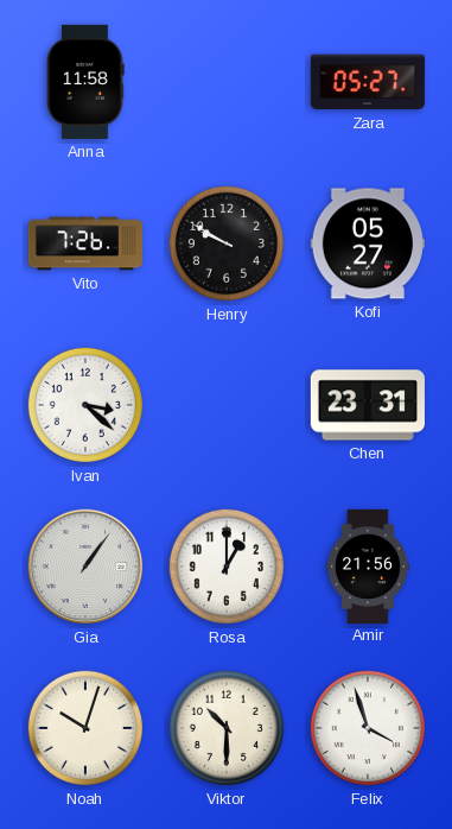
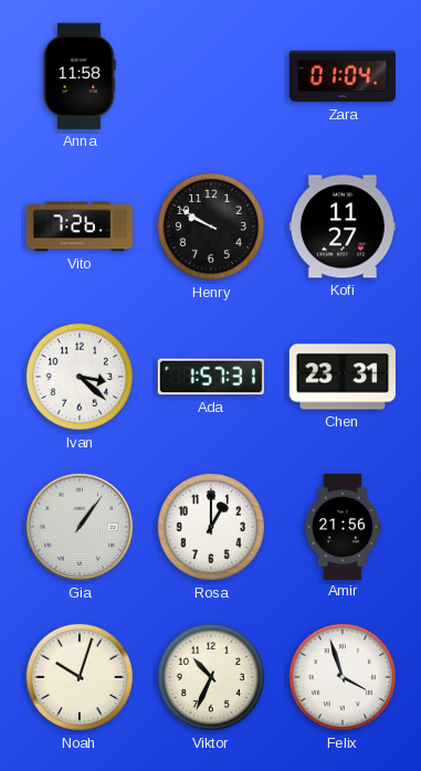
Zara: 05:27 -> 01:04
Kofi: 05:27 -> 11:27
Ada: none -> 1:57
Viktor: 10:30 -> 10:34
